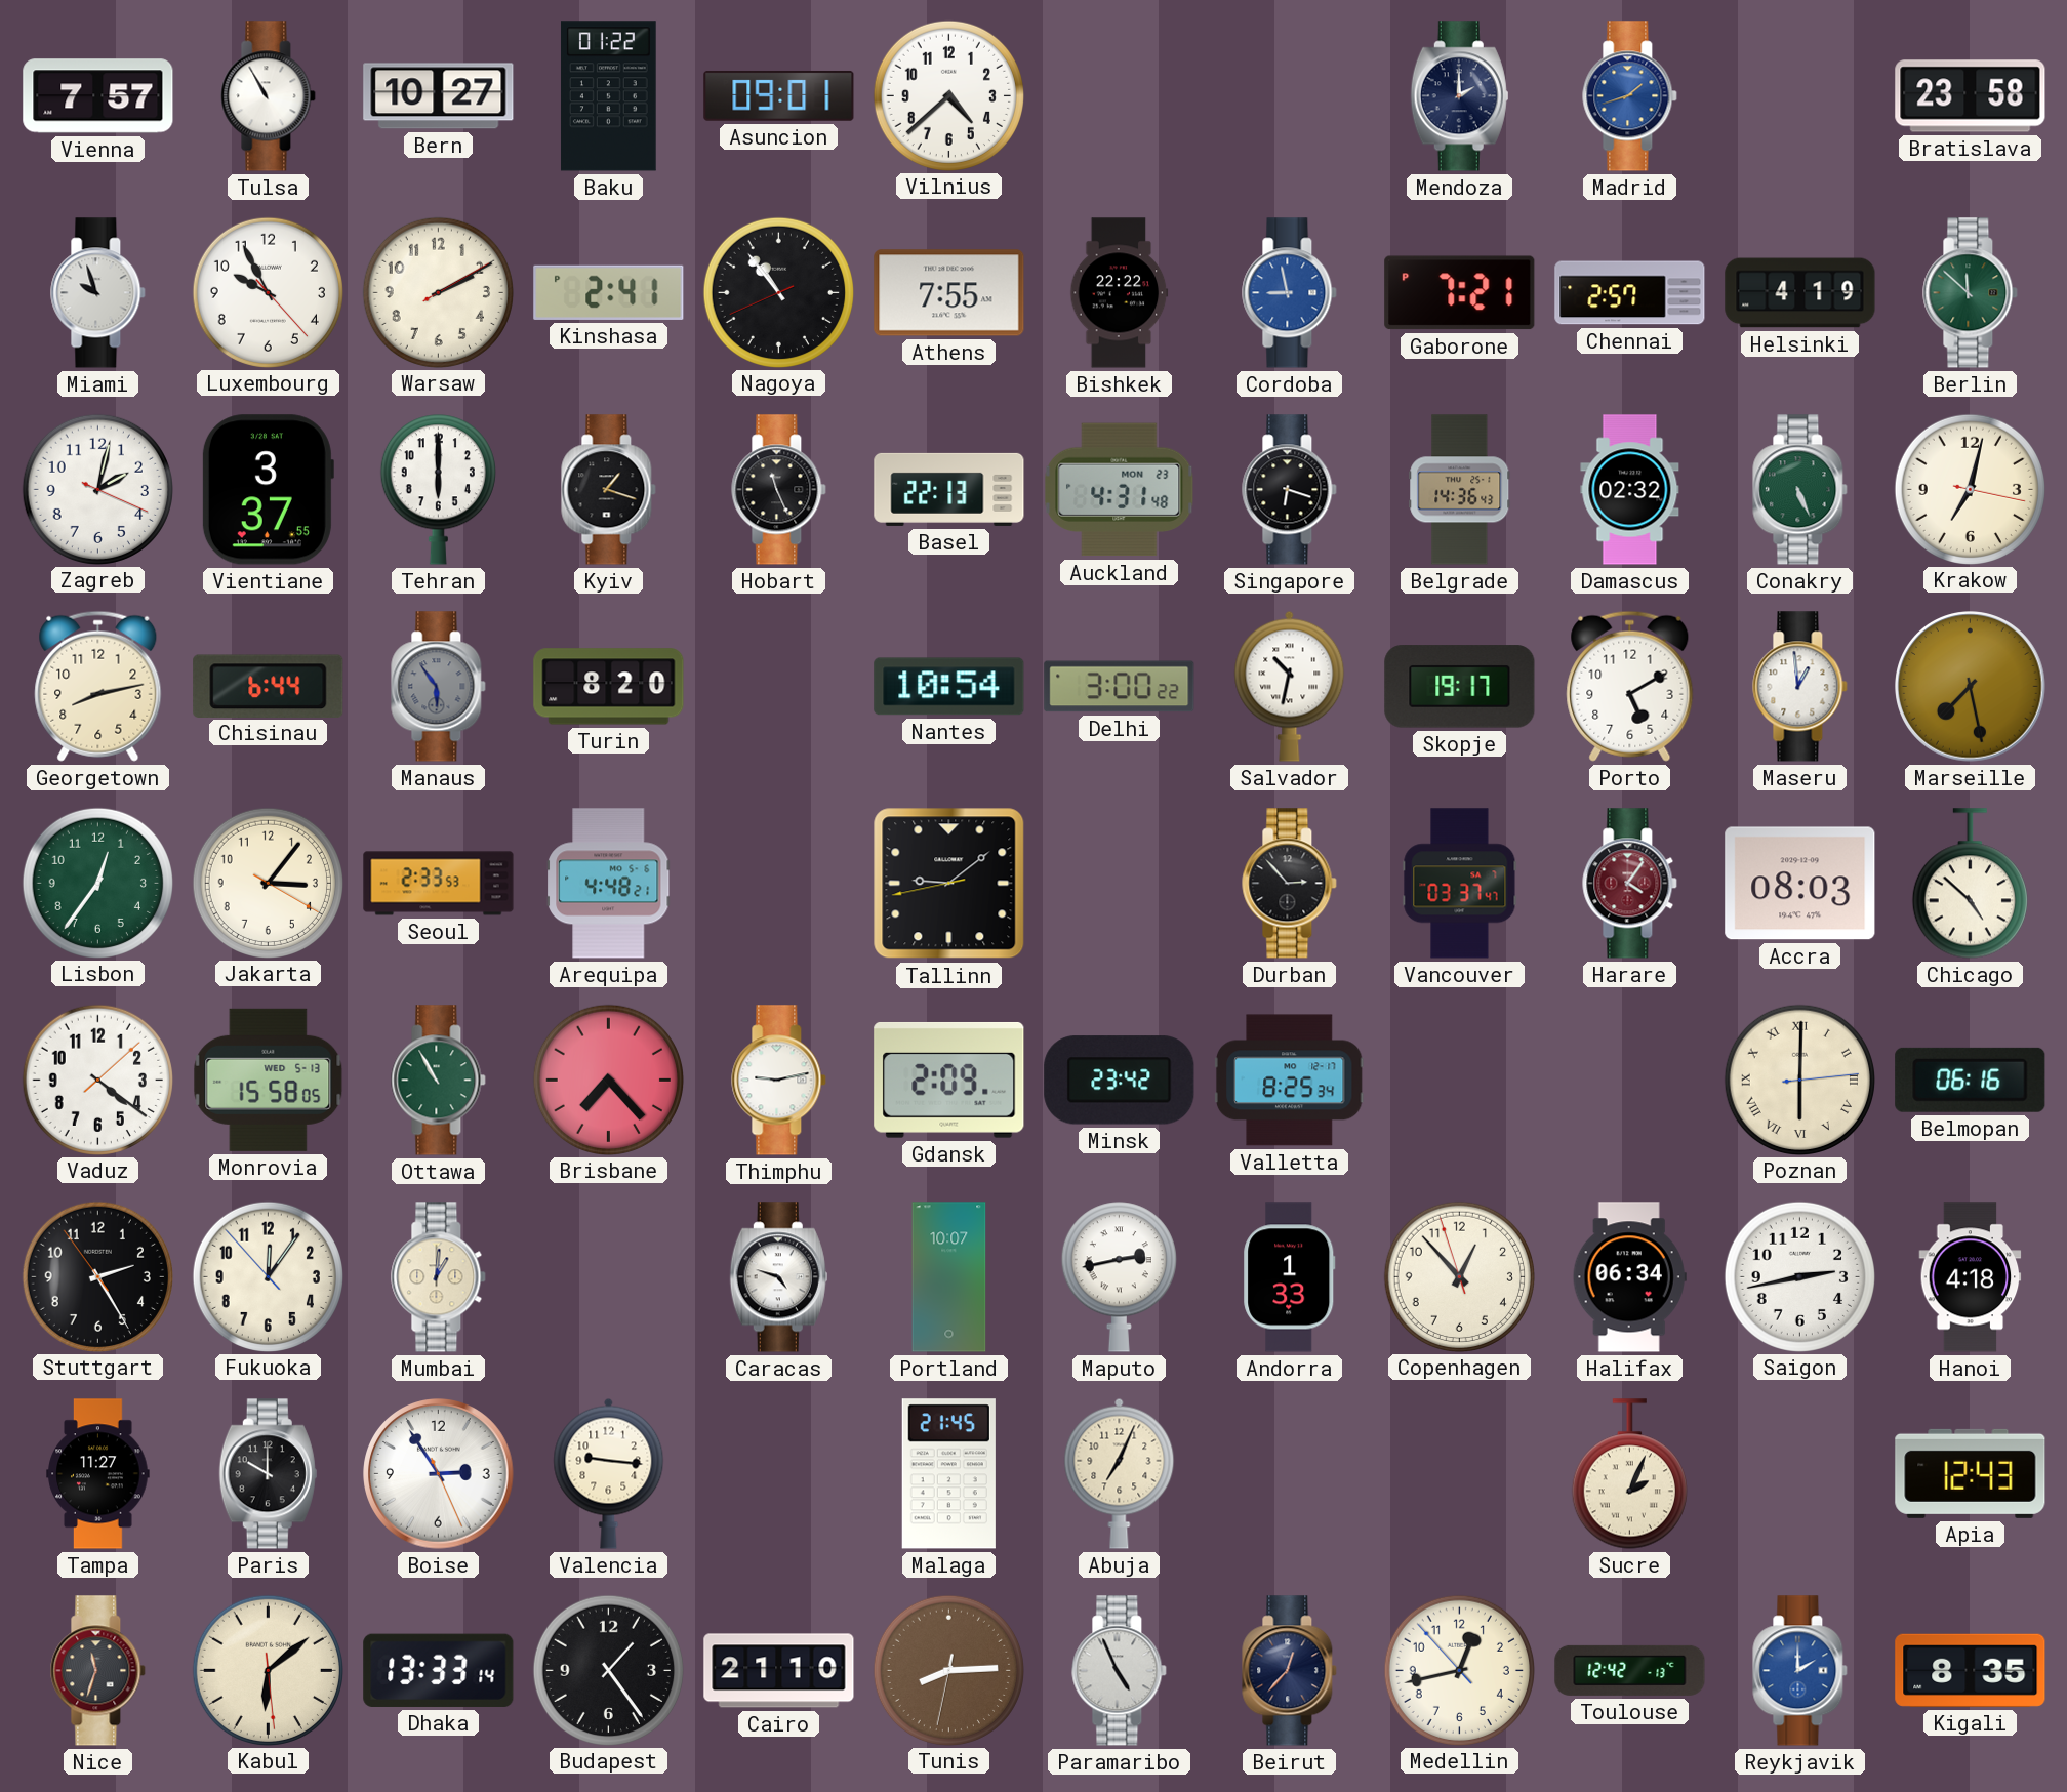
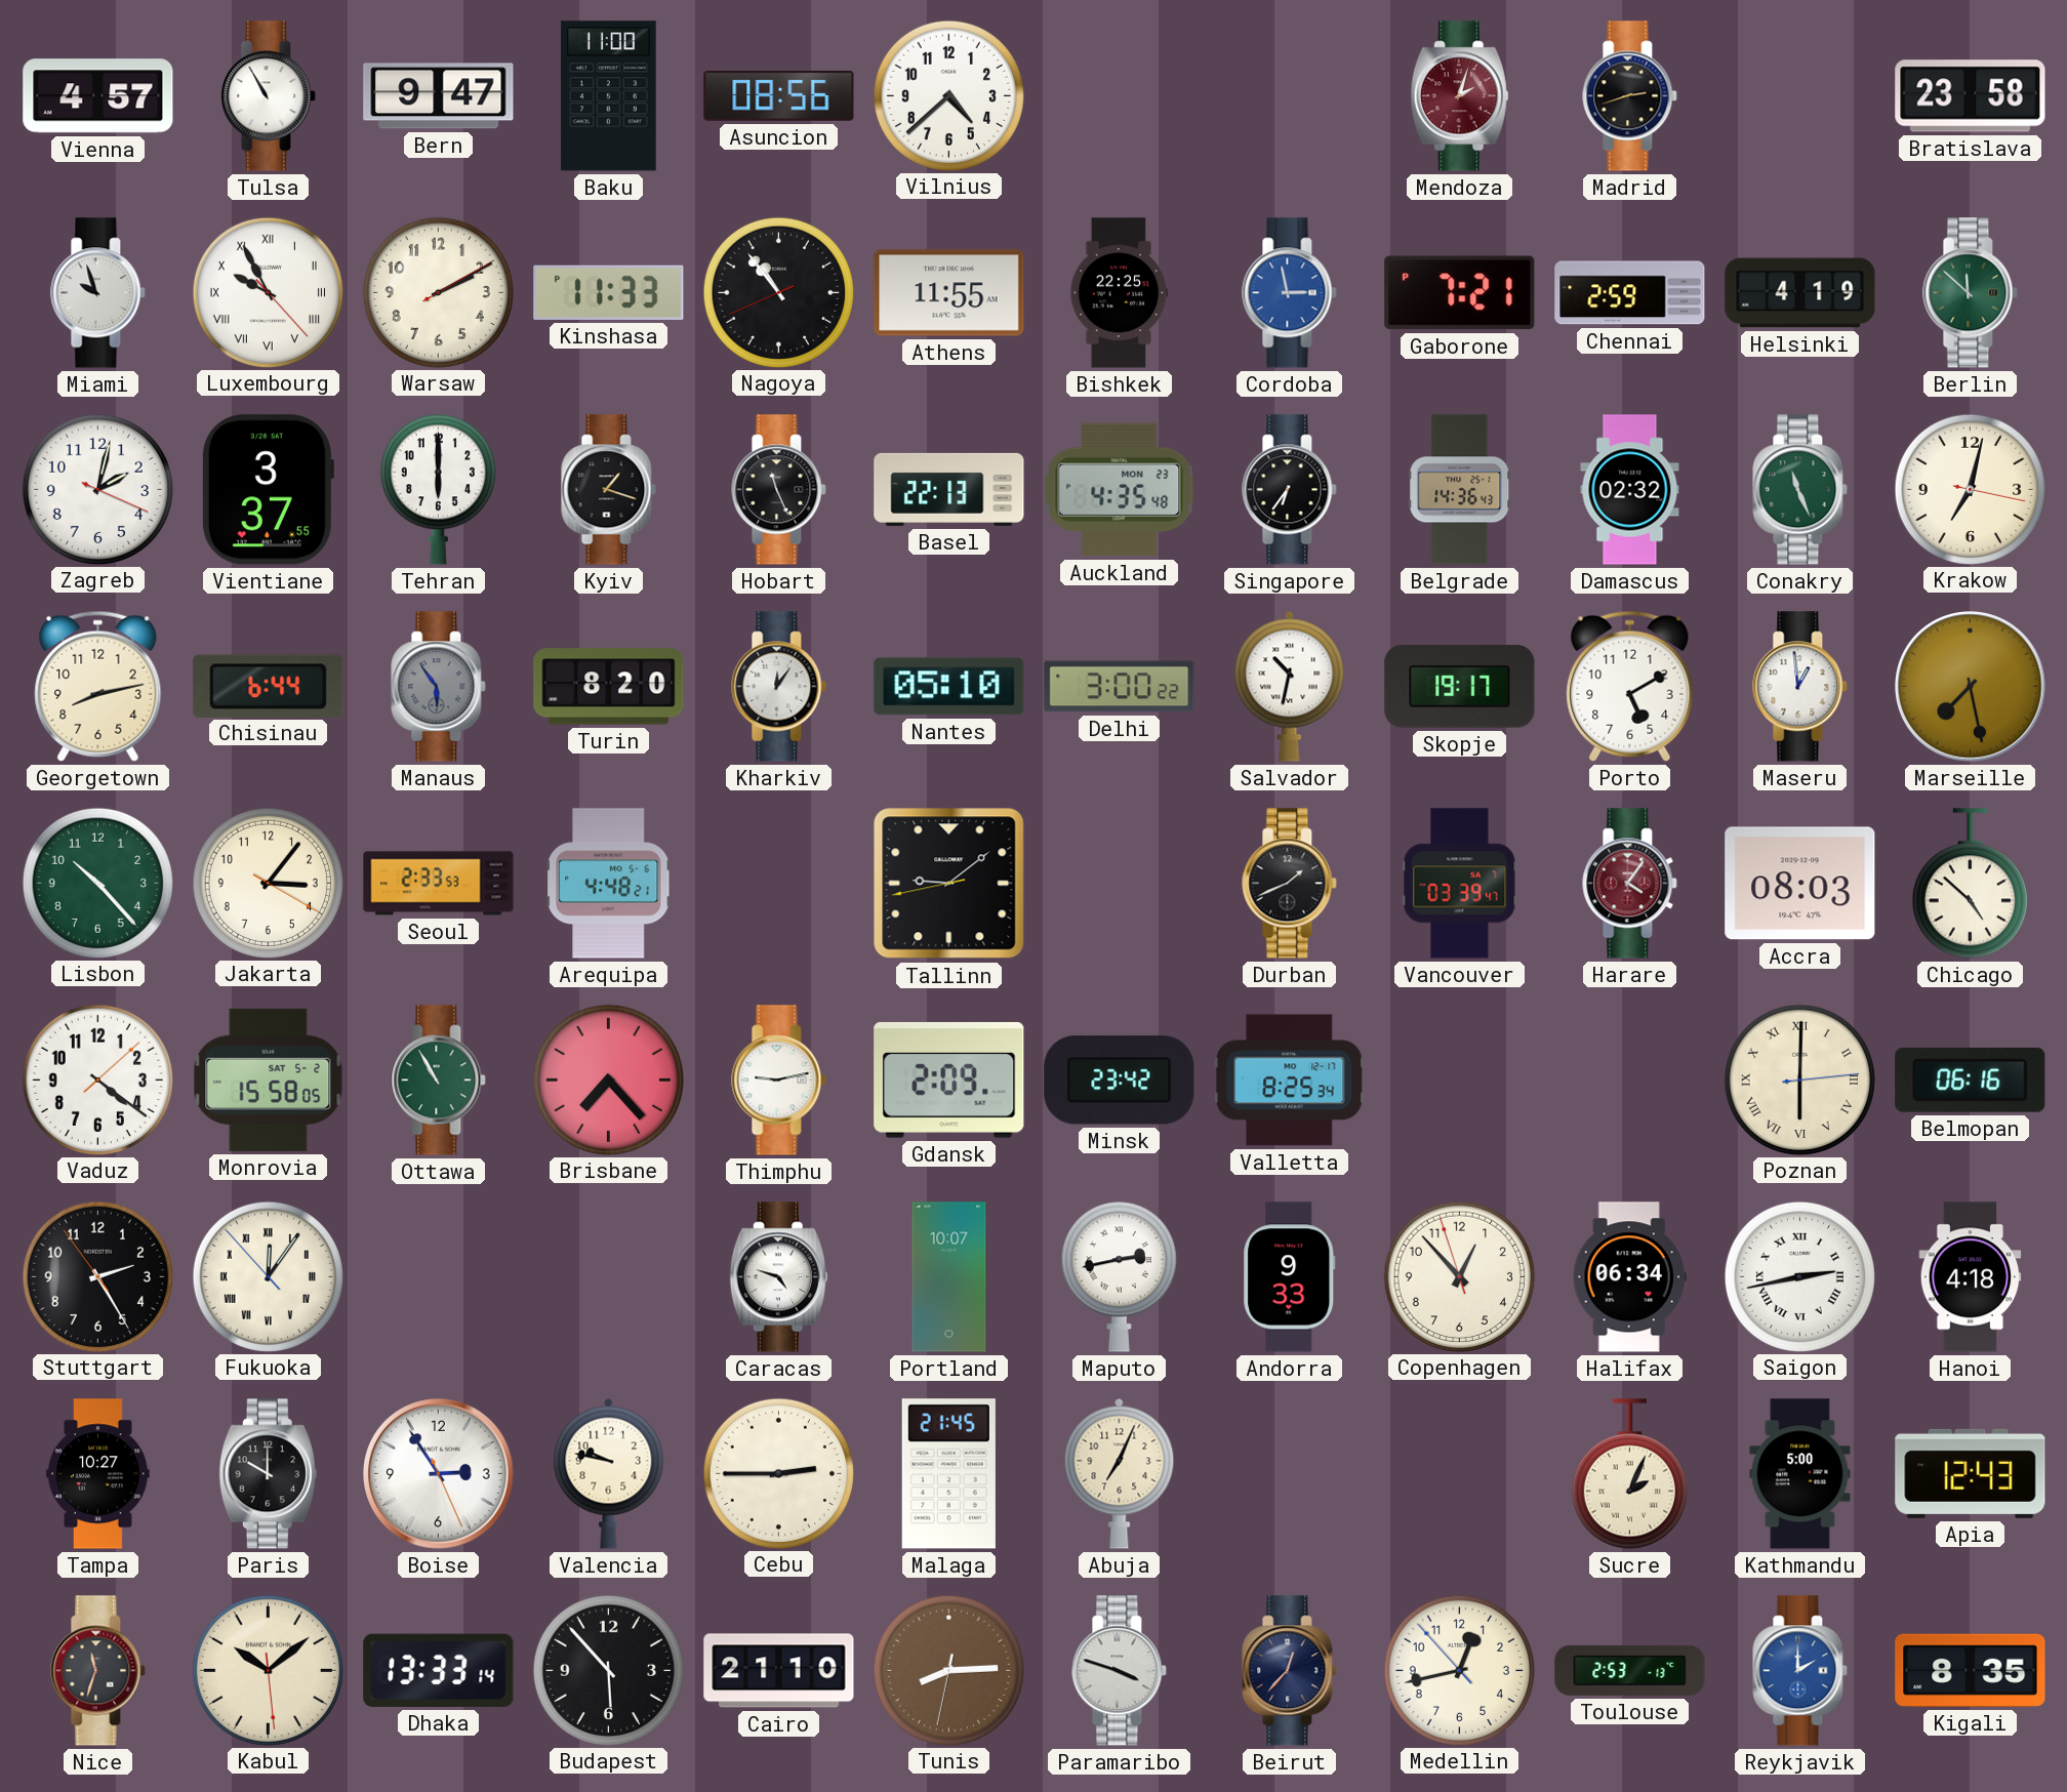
Vienna: 7:57 -> 4:57
Bern: 10:27 -> 9:47
Baku: 01:22 -> 11:00
Asuncion: 09:01 -> 08:56
Mendoza: 2:00 -> 2:03
Mendoza dial: navy -> burgundy
Madrid: 1:42 -> 2:42
Madrid dial: blue -> black
Luxembourg numerals: Arabic -> Roman
Kinshasa: 2:41 -> 11:33
Athens: 7:55 -> 11:55
Bishkek: 22:22 -> 22:25
Cordoba: 8:58 -> 2:58
Chennai: 2:57 -> 2:59
Auckland: 4:31 -> 4:35
Singapore: 6:18 -> 6:36
Conakry: 5:26 -> 11:26
Kharkiv: none -> 12:06
Nantes: 10:54 -> 05:10
Lisbon: 12:36 -> 10:23
Durban: 2:53 -> 1:41
Vancouver: 03:37 -> 03:39
Monrovia date: WED 5-13 -> SAT 5-2
Fukuoka numerals: Arabic -> Roman
Mumbai: 1:01 -> none
Andorra: 1:33 -> 9:33
Saigon numerals: Arabic -> Roman
Tampa: 11:27 -> 10:27
Valencia: 9:16 -> 9:47
Cebu: none -> 2:45
Kathmandu: none -> 5:00
Kabul: 6:08 -> 10:08
Budapest: 1:24 -> 5:53
Paramaribo: 4:56 -> 3:48
Toulouse: 12:42 -> 2:53
